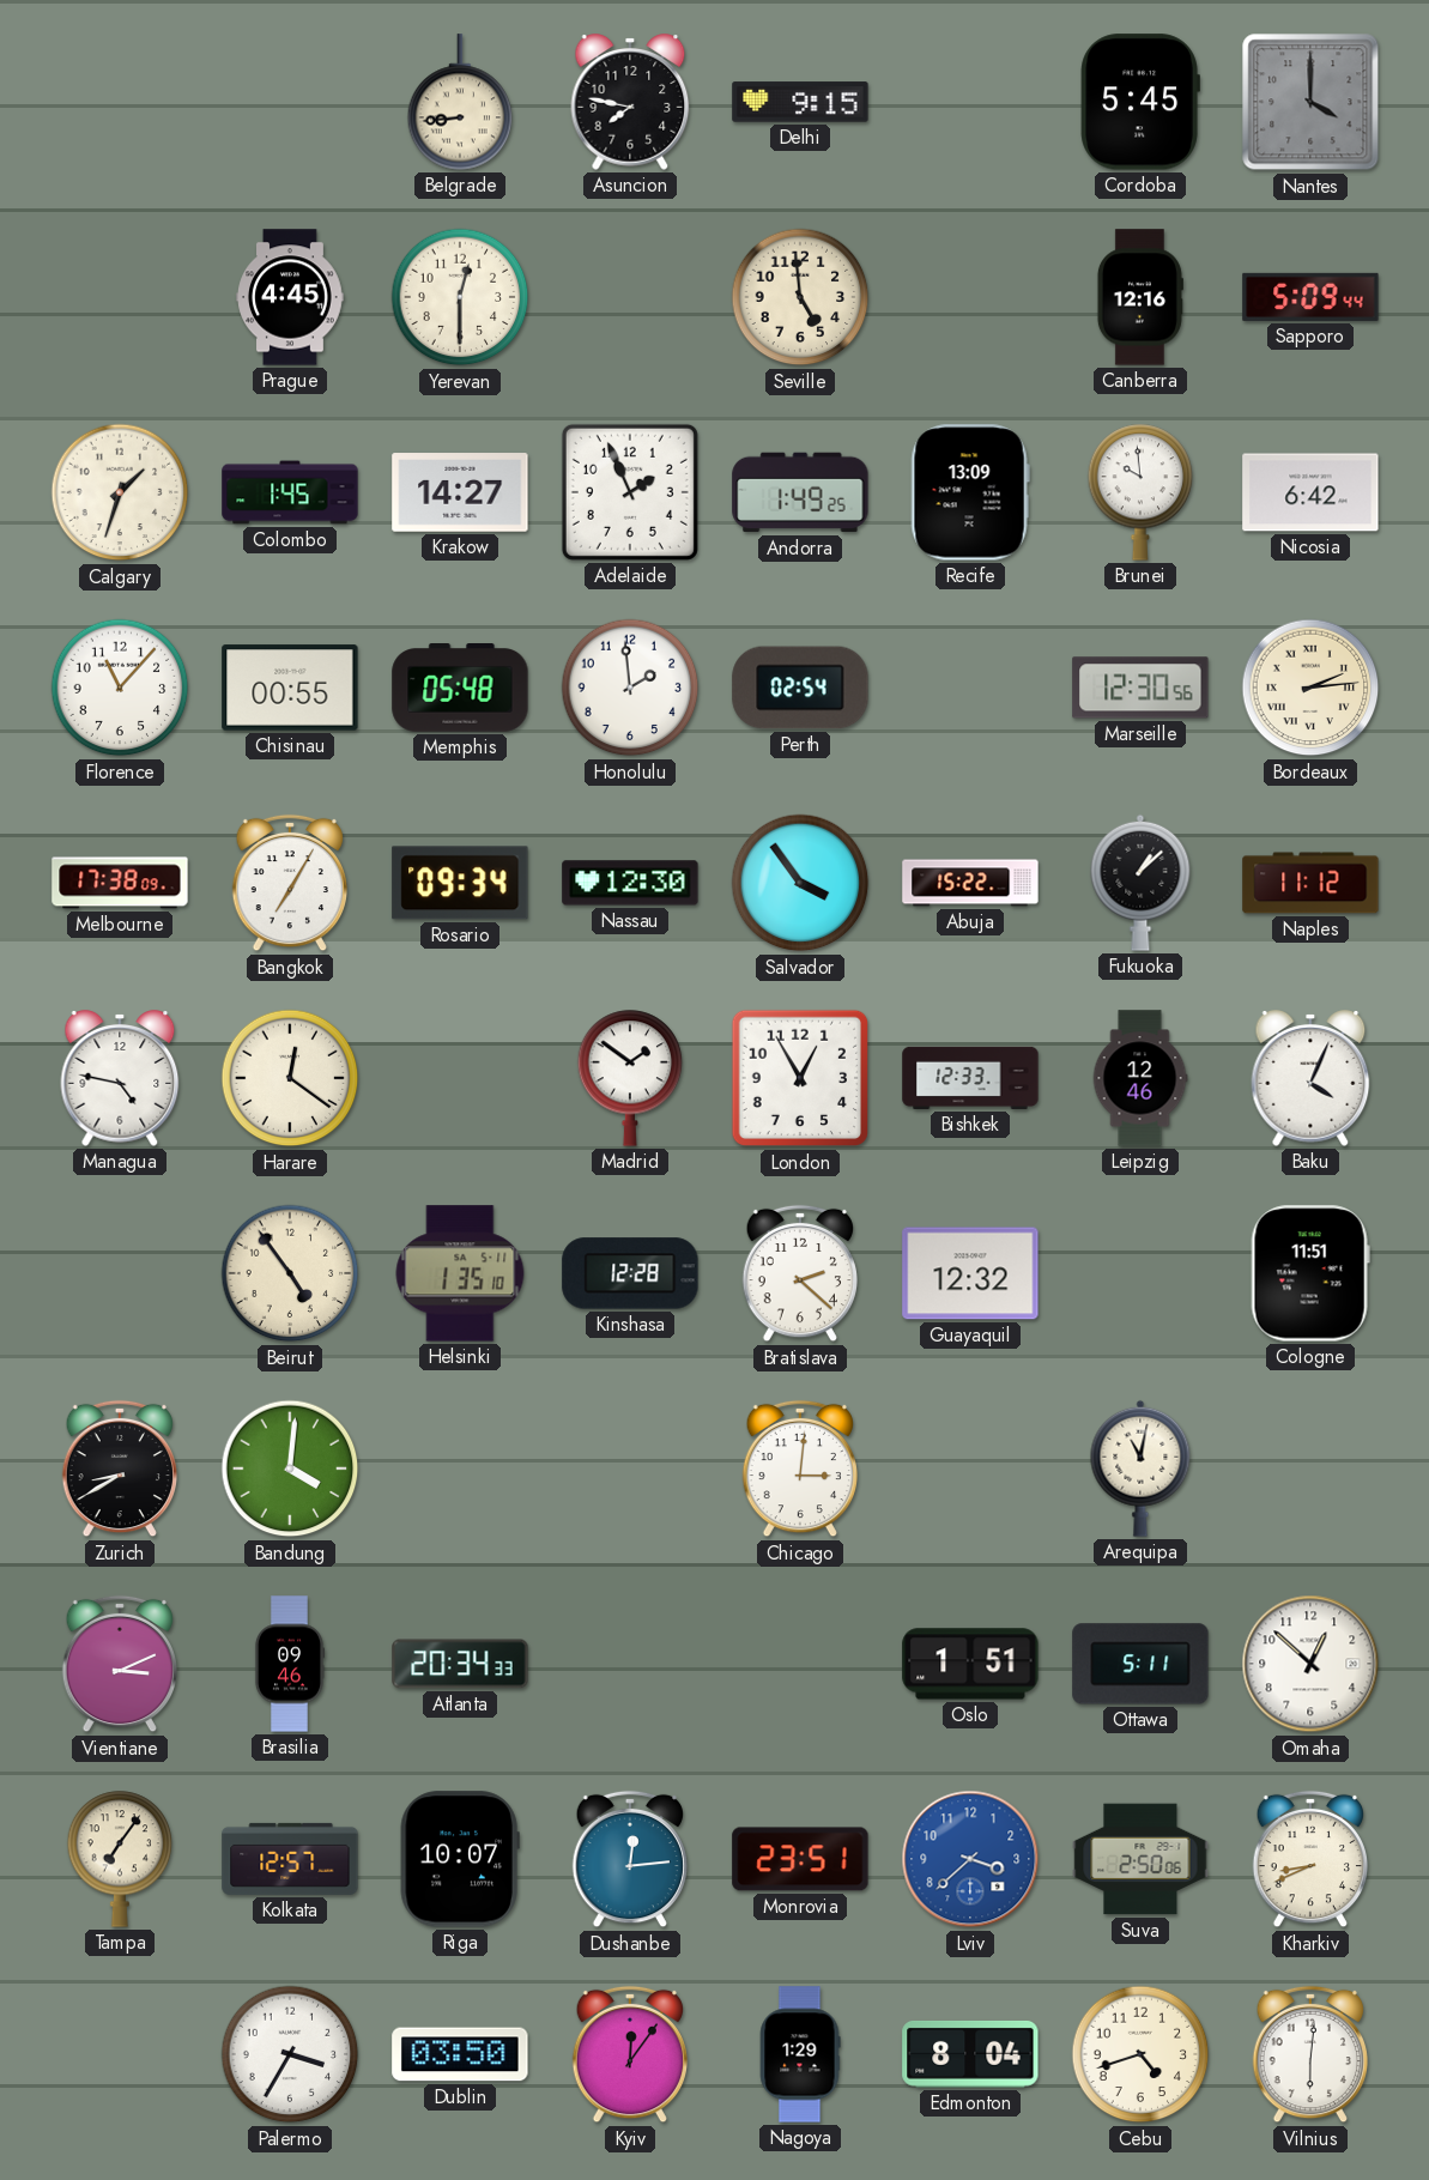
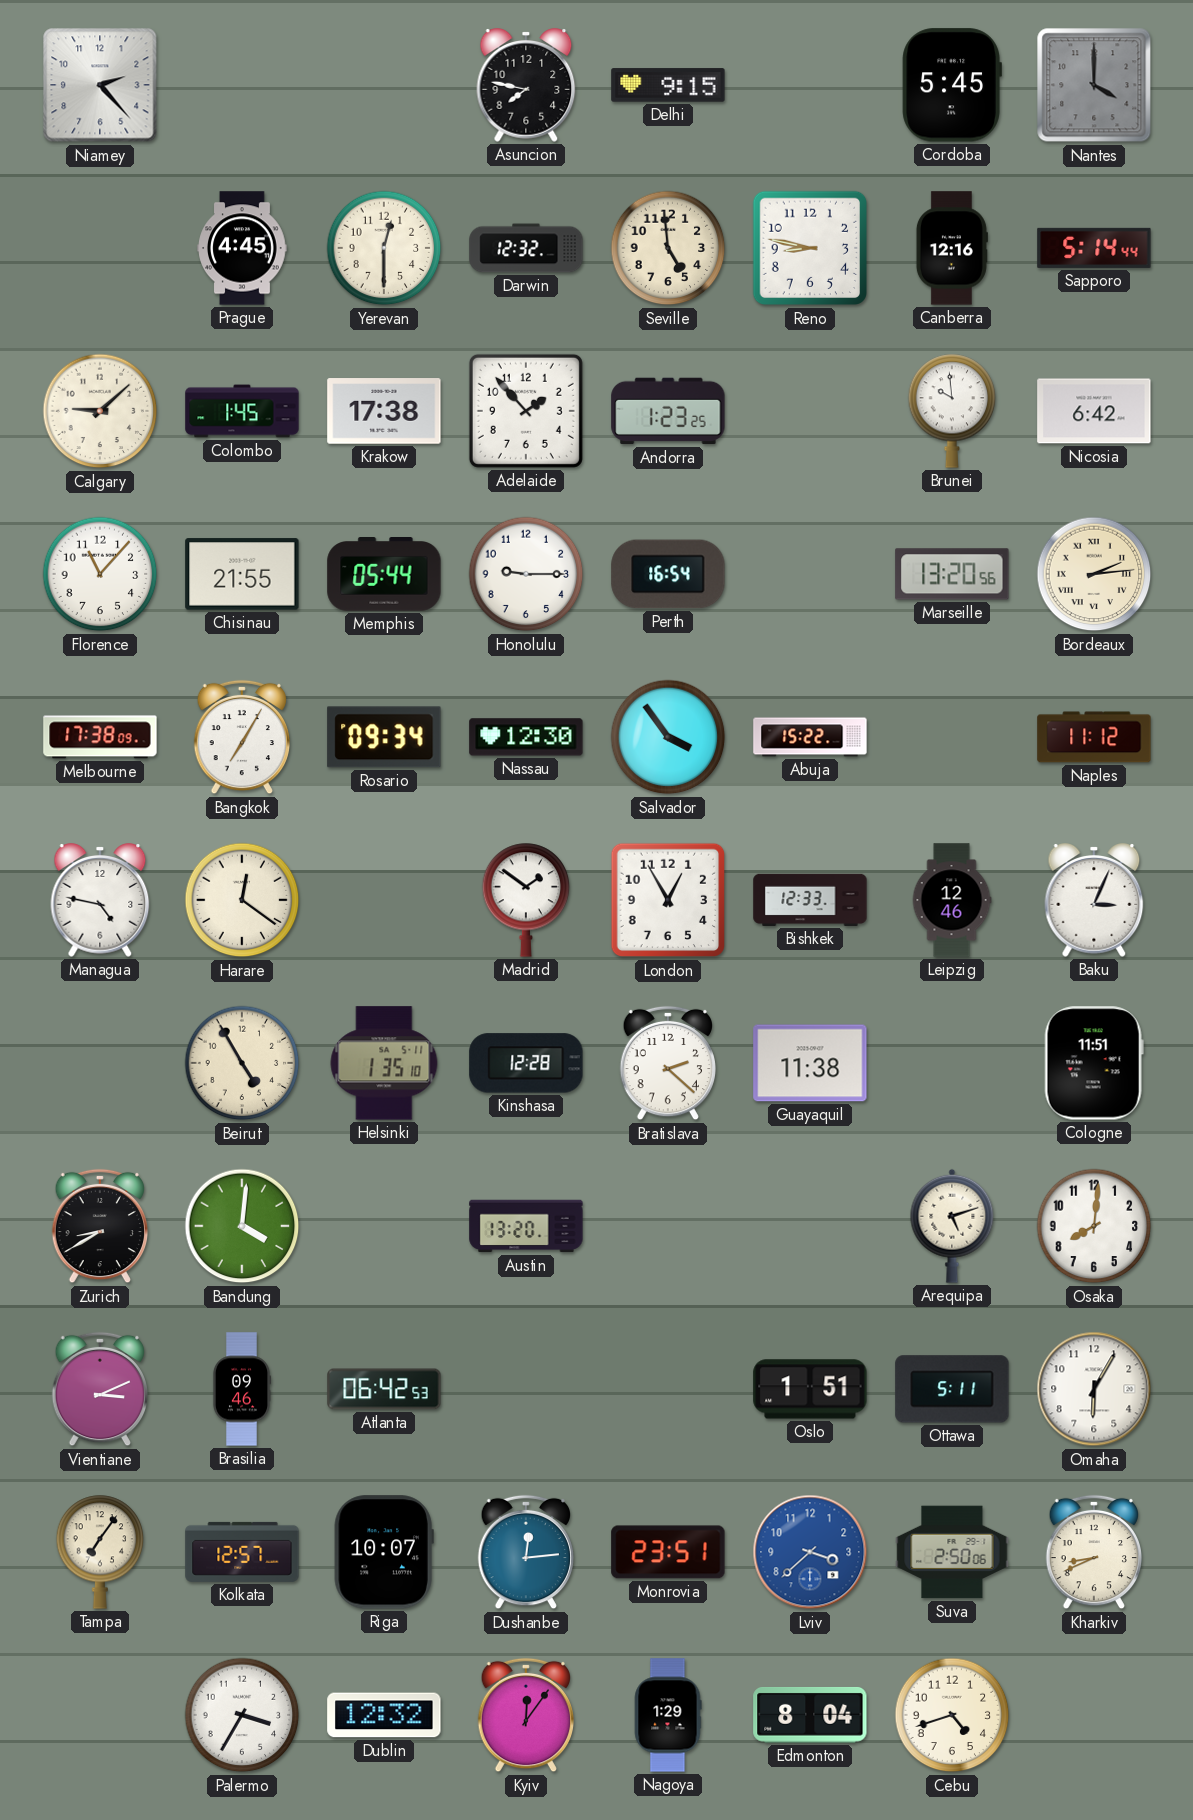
Niamey: none -> 2:23
Belgrade: 8:44 -> none
Darwin: none -> 12:32
Reno: none -> 8:47
Sapporo: 5:09 -> 5:14
Calgary: 1:33 -> 9:08
Krakow: 14:27 -> 17:38
Adelaide: 1:56 -> 1:53
Andorra: 1:49 -> 1:23
Recife: 13:09 -> none
Chisinau: 00:55 -> 21:55
Memphis: 05:48 -> 05:44
Honolulu: 1:59 -> 9:15
Perth: 02:54 -> 16:54
Marseille: 12:30 -> 13:20
Fukuoka: 1:08 -> none
Baku: 4:04 -> 3:04
Beirut: 4:54 -> 4:55
Guayaquil: 12:32 -> 11:38
Austin: none -> 13:20
Chicago: 3:01 -> none
Arequipa: 11:02 -> 5:12
Osaka: none -> 8:01
Atlanta: 20:34 -> 06:42
Omaha: 12:52 -> 6:05
Dublin: 03:50 -> 12:32
Vilnius: 6:01 -> none
